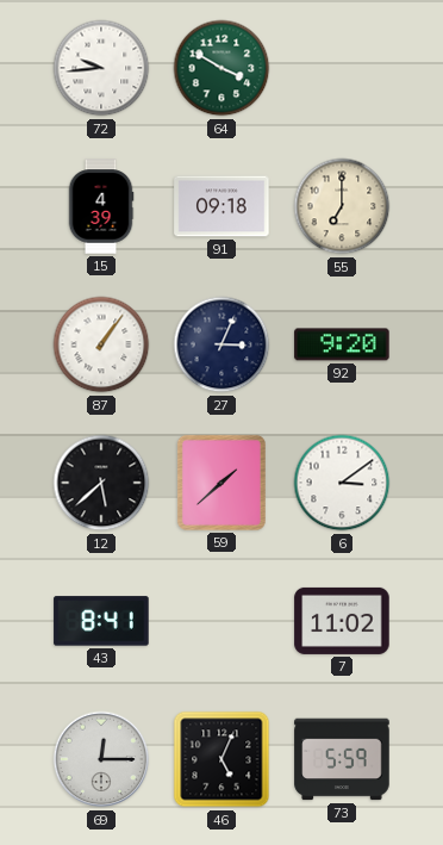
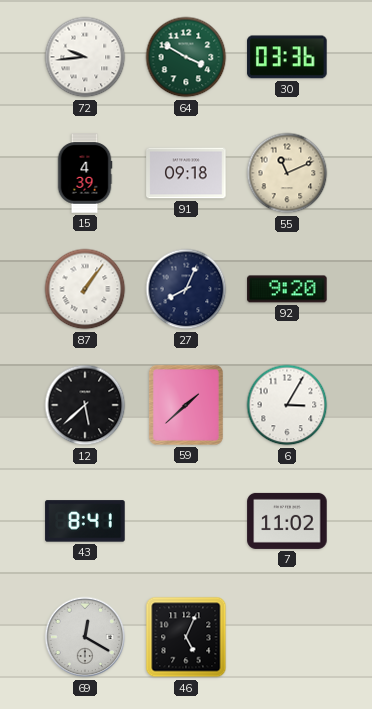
30: none -> 03:36
55: 7:00 -> 11:11
27: 3:04 -> 8:04
6: 3:09 -> 3:05
69: 12:15 -> 12:20
73: 5:59 -> none
